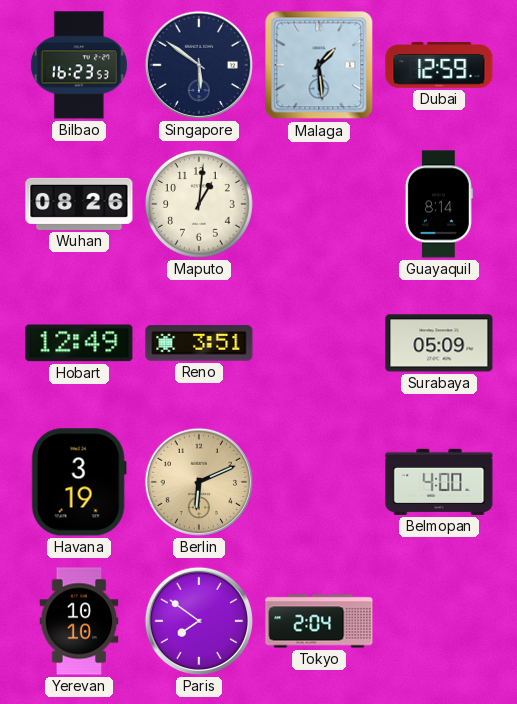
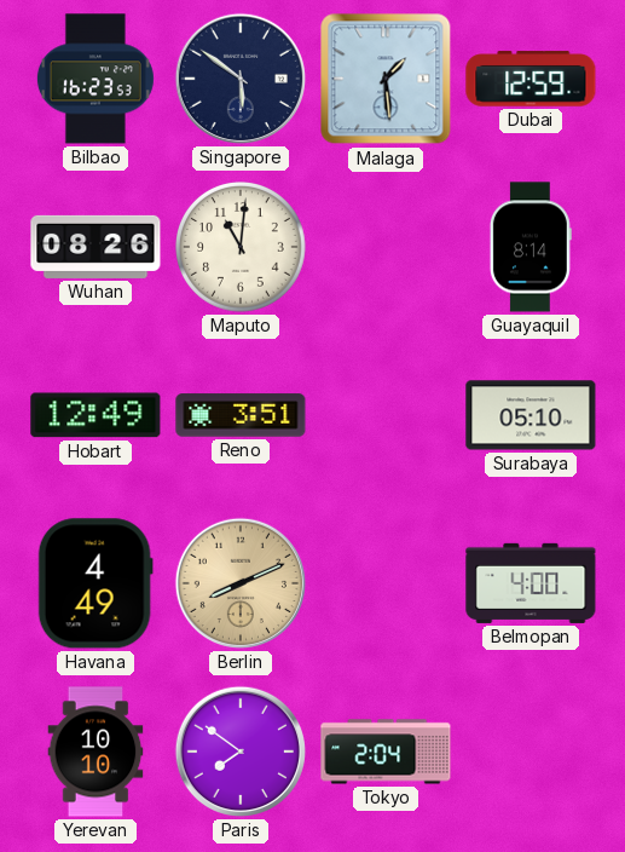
Maputo: 1:01 -> 11:01
Surabaya: 05:09 -> 05:10
Havana: 3:19 -> 4:49
Berlin: 6:11 -> 8:11
